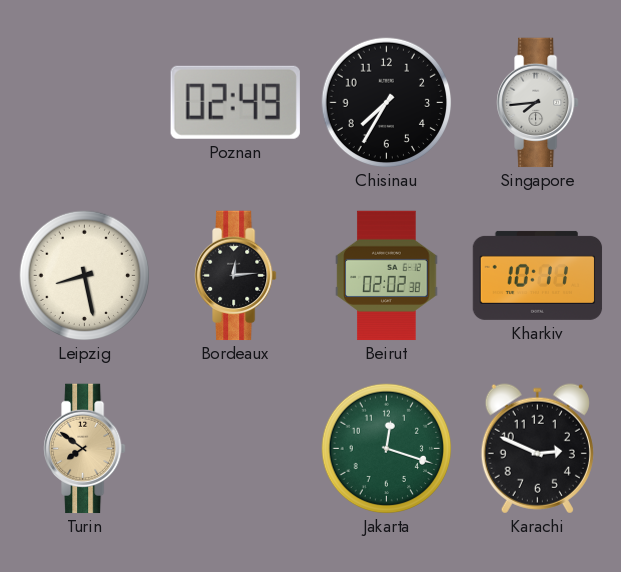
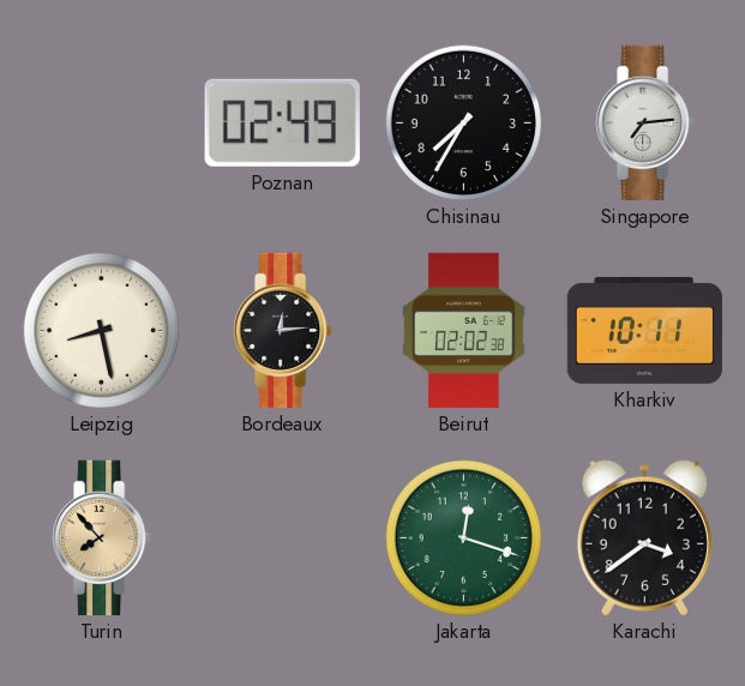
Singapore: 7:44 -> 7:14
Turin: 7:51 -> 7:53
Karachi: 2:49 -> 3:39
